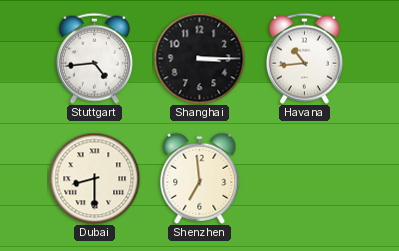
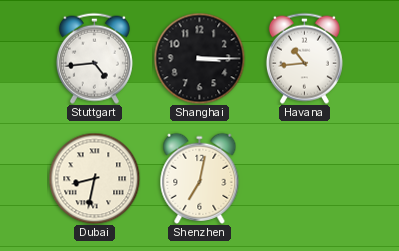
Dubai: 8:30 -> 8:32
Shenzhen: 6:59 -> 7:02
